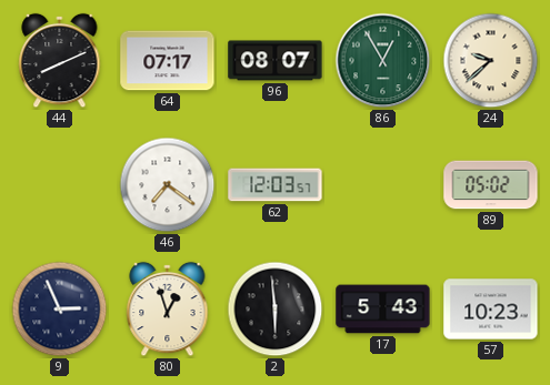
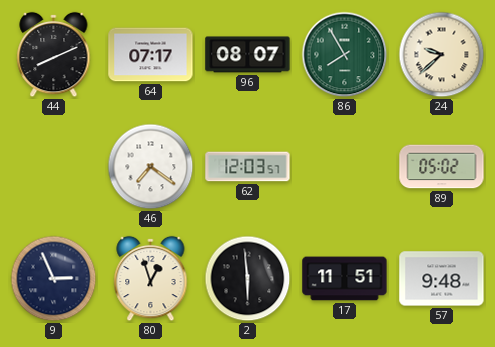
86: 12:55 -> 7:55
17: 5:43 -> 11:51
57: 10:23 -> 9:48
